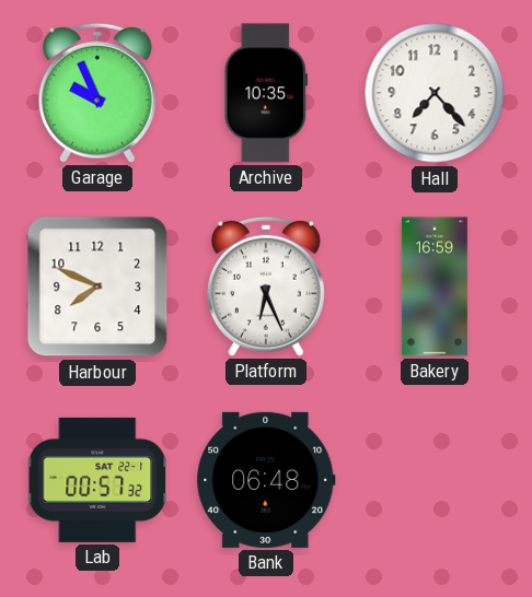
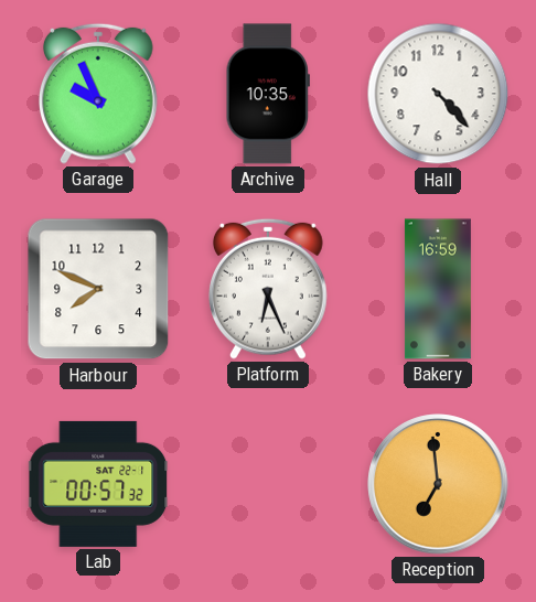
Hall: 7:23 -> 4:23
Bank: 06:48 -> none
Reception: none -> 6:59
